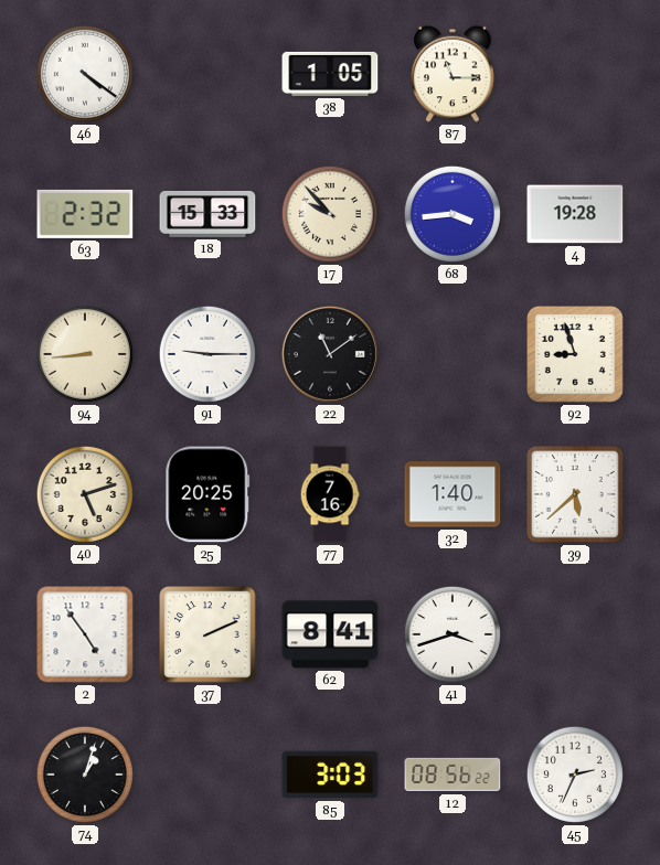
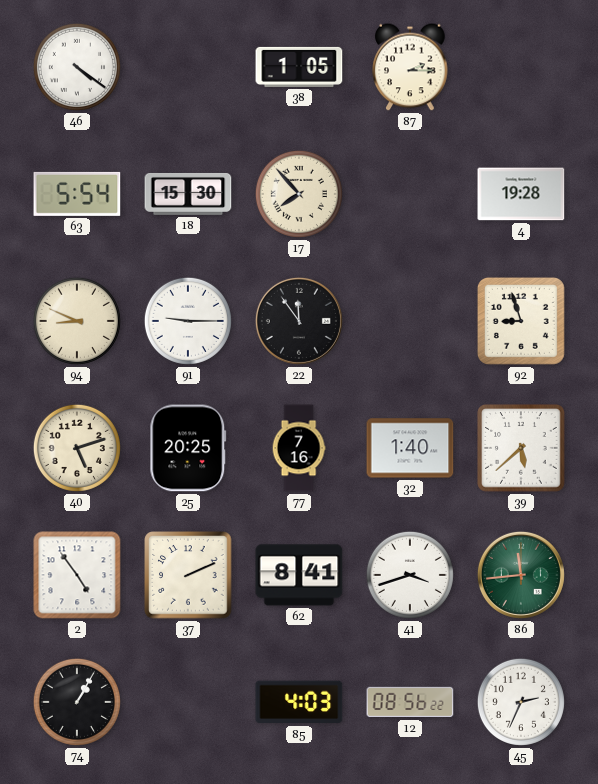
87: 11:15 -> 2:15
63: 2:32 -> 5:54
18: 15:33 -> 15:30
17: 9:53 -> 7:53
68: 3:44 -> none
94: 8:44 -> 8:49
22: 11:09 -> 11:54
86: none -> 11:44
74: 1:03 -> 1:05
85: 3:03 -> 4:03
